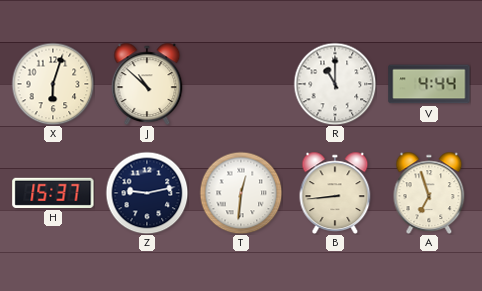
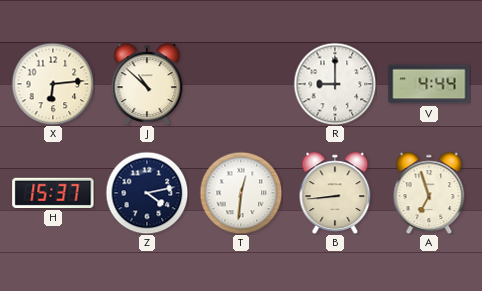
X: 6:03 -> 6:14
R: 11:00 -> 9:00
Z: 9:13 -> 4:13
